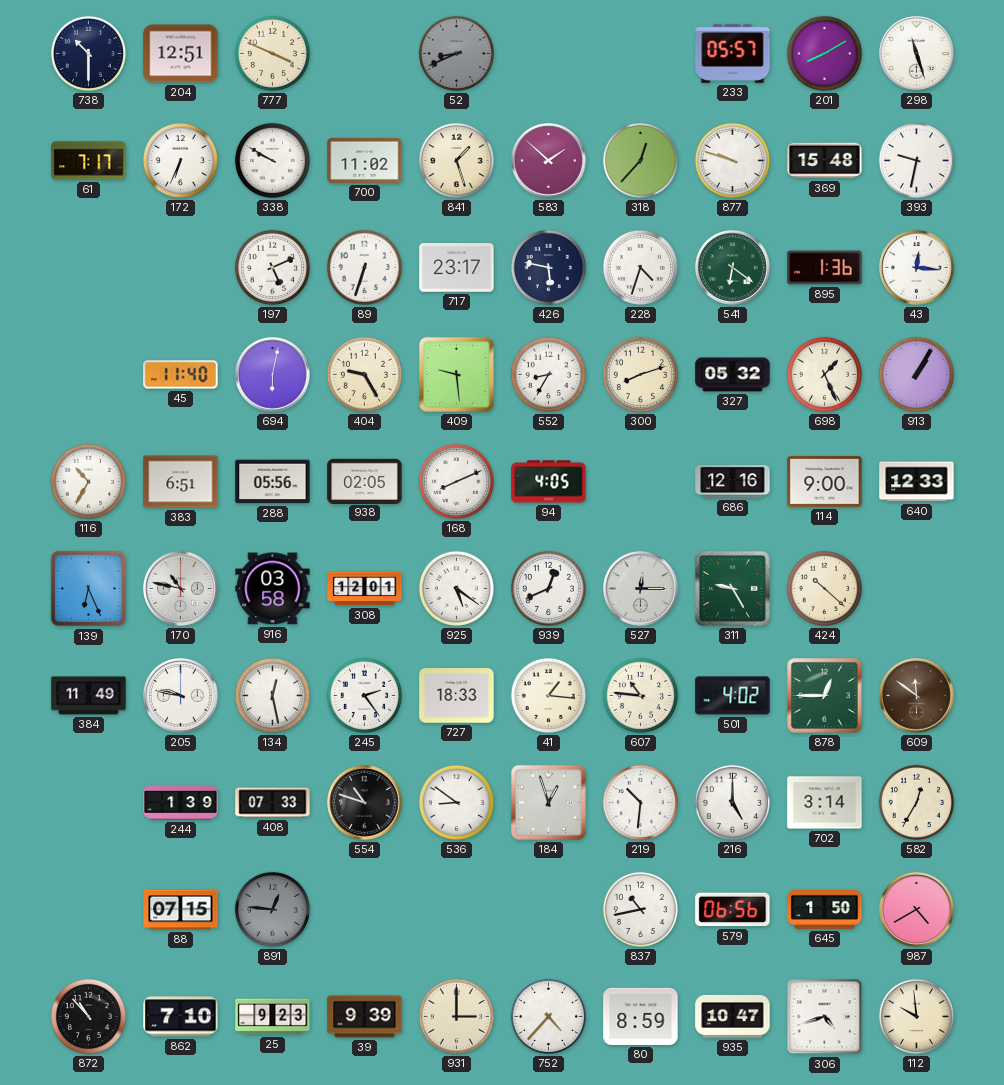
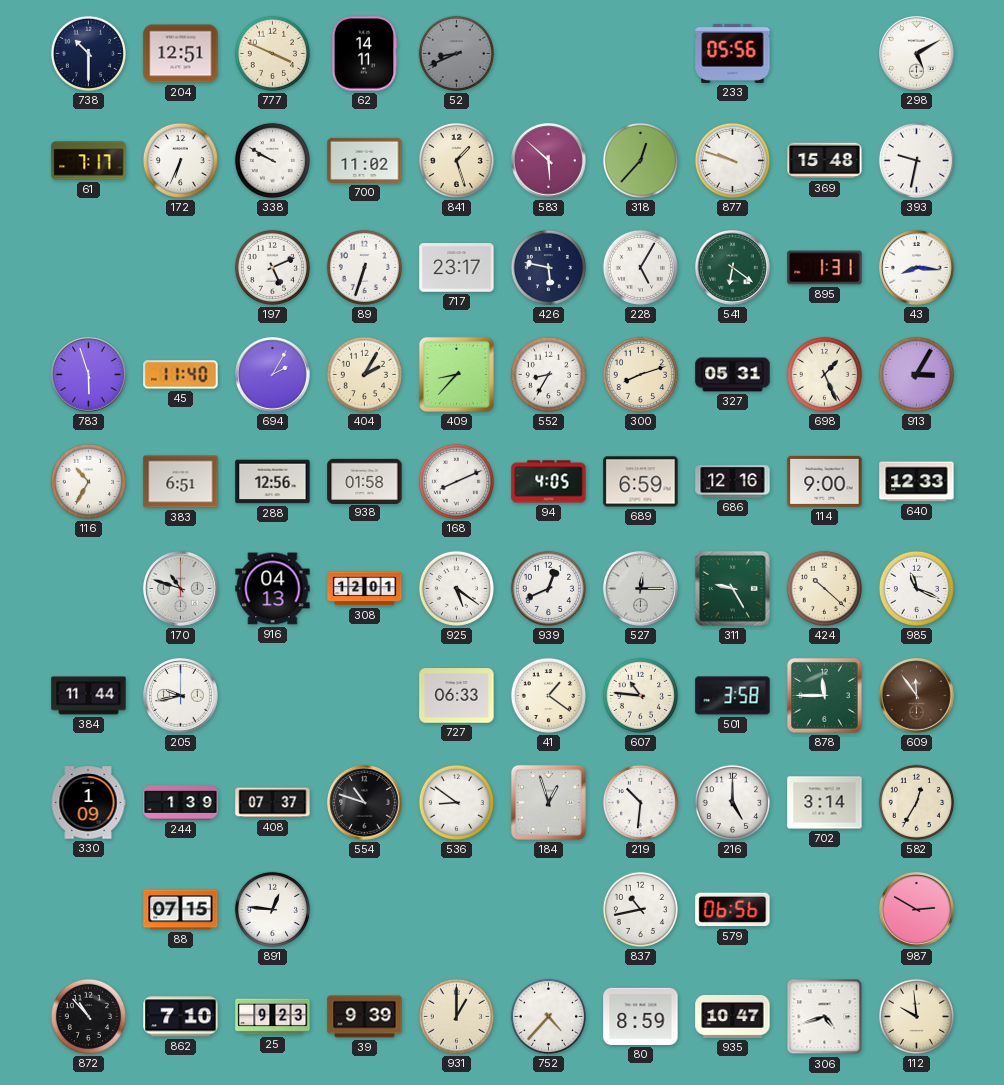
62: none -> 14:11
233: 05:57 -> 05:56
201: 8:10 -> none
298: 11:27 -> 5:10
583: 1:52 -> 5:52
228: 4:33 -> 5:05
895: 1:36 -> 1:31
43: 12:16 -> 8:16
783: none -> 5:57
694: 6:02 -> 2:05
404: 9:25 -> 2:05
409: 9:29 -> 8:37
327: 05:32 -> 05:31
913: 1:05 -> 3:05
288: 05:56 -> 12:56
938: 02:05 -> 01:58
689: none -> 6:59
139: 6:26 -> none
170: 10:47 -> 10:48
916: 03:58 -> 04:13
985: none -> 11:19
384: 11:49 -> 11:44
205: 9:47 -> 9:43
134: 12:28 -> none
245: 2:24 -> none
727: 18:33 -> 06:33
41: 1:16 -> 1:21
501: 4:02 -> 3:58
878: 12:45 -> 11:45
609: 11:51 -> 11:54
330: none -> 1:09
408: 07:33 -> 07:37
891 dial: grey -> white
645: 1:50 -> none
987: 4:40 -> 2:50
931: 3:00 -> 1:00
